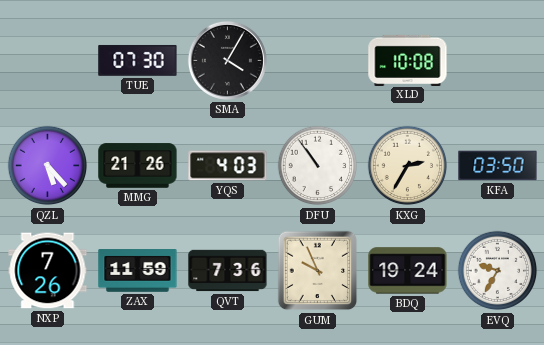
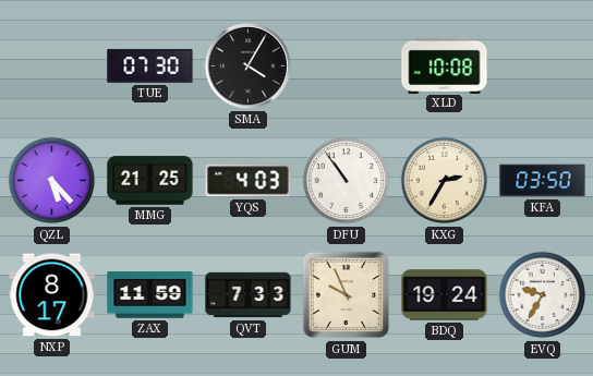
MMG: 21:26 -> 21:25
NXP: 7:26 -> 8:17
QVT: 7:36 -> 7:33
